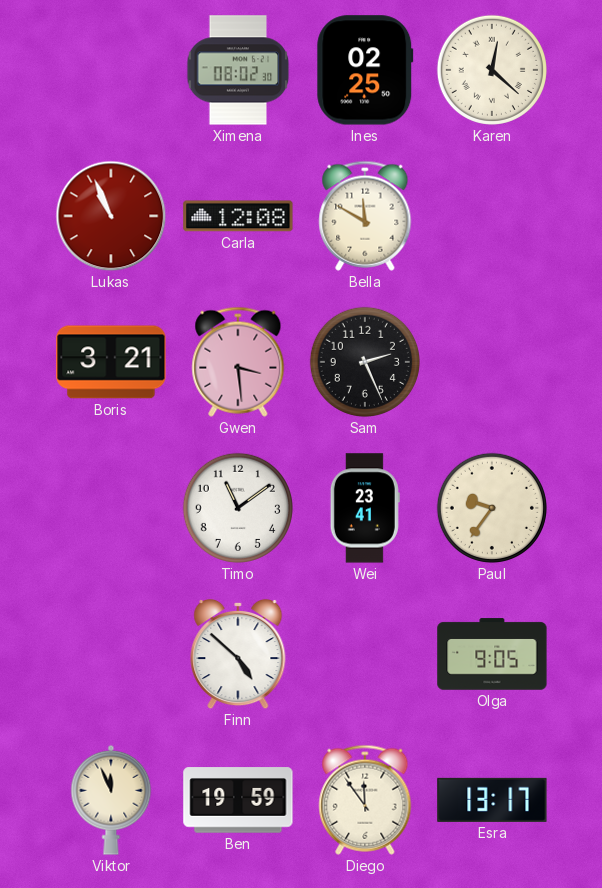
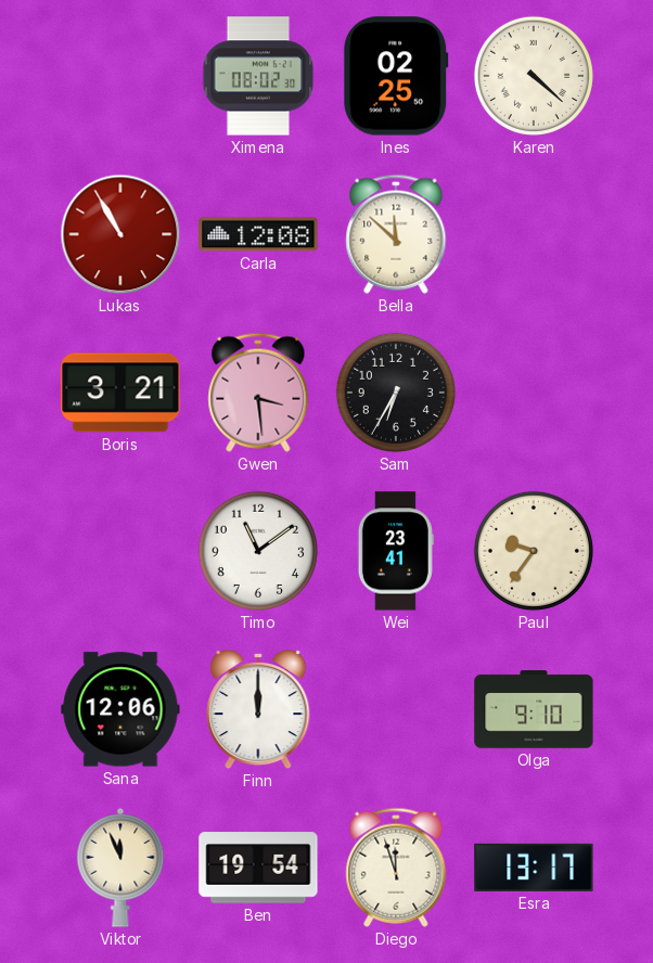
Karen: 12:22 -> 4:22
Lukas: 10:56 -> 10:55
Bella: 11:50 -> 11:52
Sam: 2:26 -> 6:35
Sana: none -> 12:06
Finn: 4:52 -> 12:00
Olga: 9:05 -> 9:10
Ben: 19:59 -> 19:54
Diego: 11:54 -> 11:57
